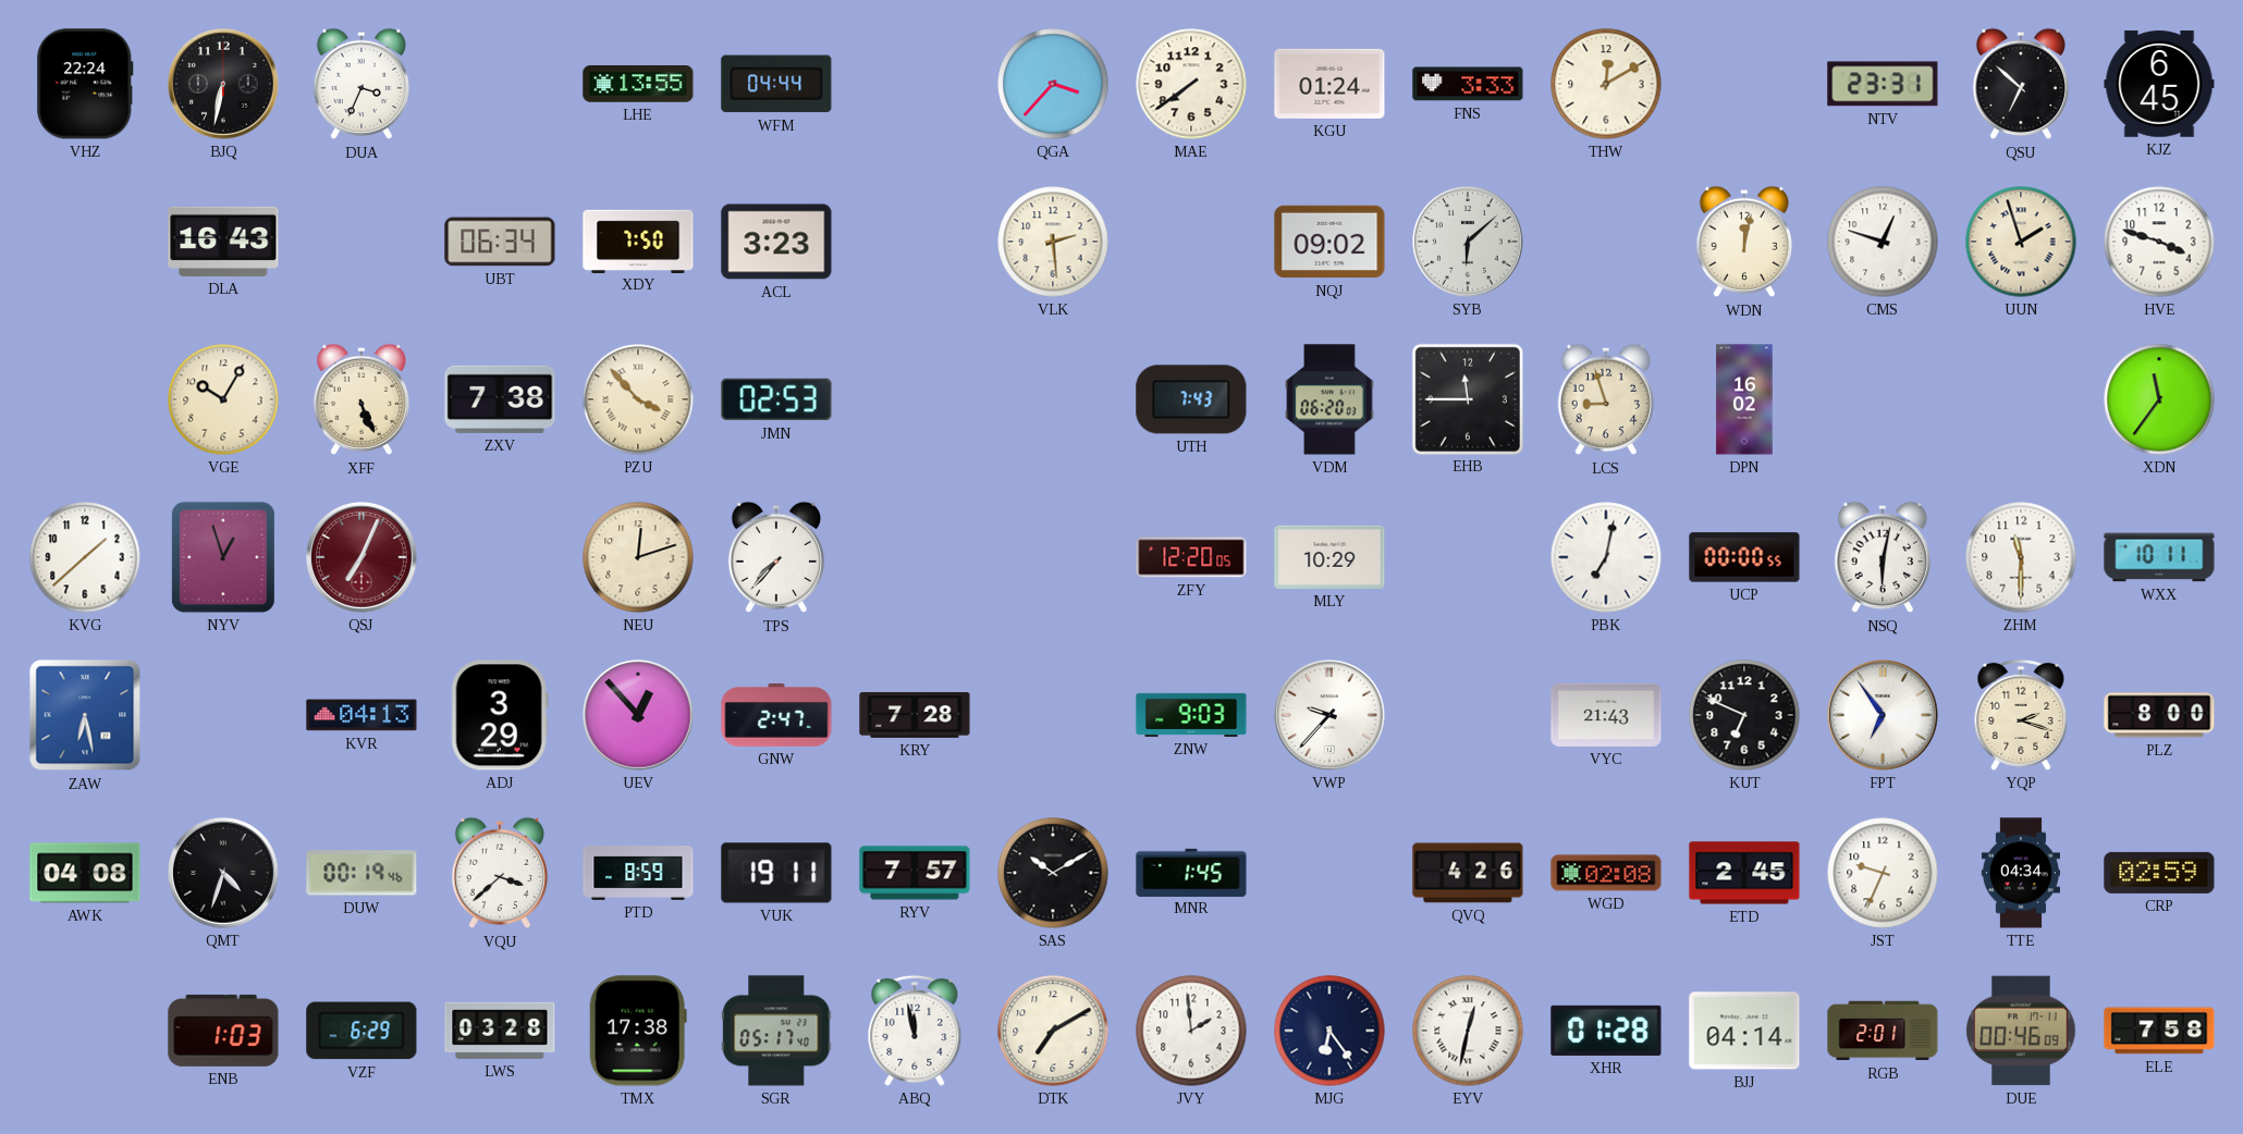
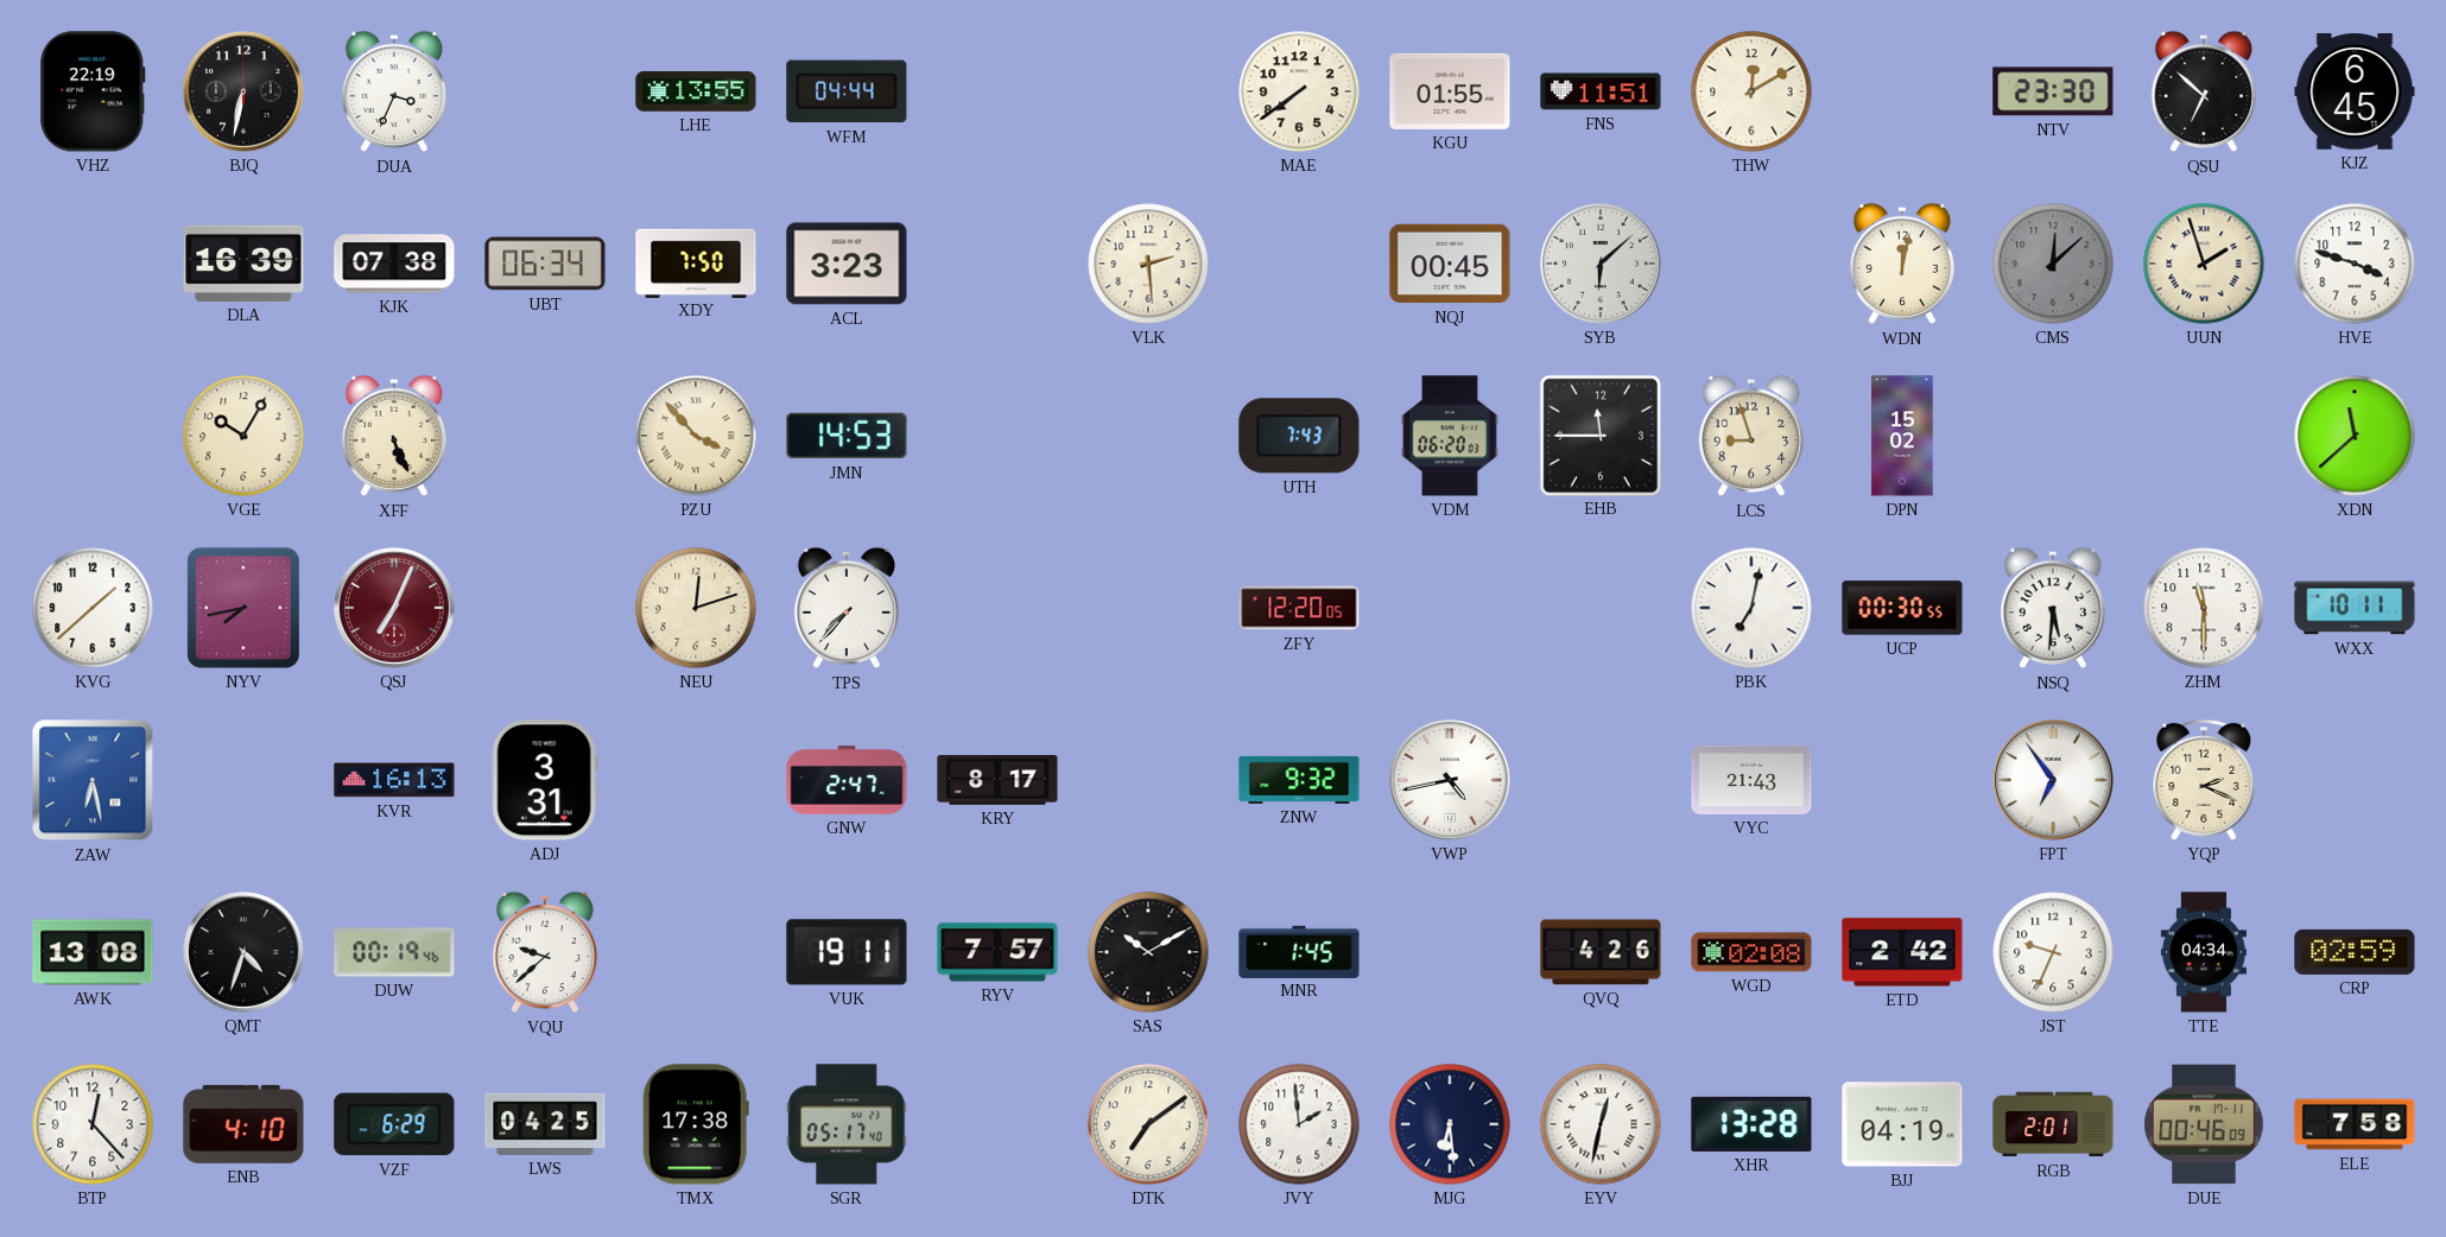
VHZ: 22:24 -> 22:19
QGA: 3:37 -> none
KGU: 01:24 -> 01:55
FNS: 3:33 -> 11:51
NTV: 23:31 -> 23:30
DLA: 16:43 -> 16:39
KJK: none -> 07:38
NQJ: 09:02 -> 00:45
CMS: 12:48 -> 12:08
CMS dial: white -> grey
ZXV: 7:38 -> none
JMN: 02:53 -> 14:53
DPN: 16:02 -> 15:02
XDN: 11:36 -> 11:38
NYV: 12:57 -> 7:43
MLY: 10:29 -> none
UCP: 00:00 -> 00:30
NSQ: 6:02 -> 5:31
KVR: 04:13 -> 16:13
ADJ: 3:29 -> 3:31
UEV: 12:53 -> none
KRY: 7:28 -> 8:17
ZNW: 9:03 -> 9:32
VWP: 9:37 -> 4:43
KUT: 6:49 -> none
YQP: 2:18 -> 2:19
PLZ: 8:00 -> none
AWK: 04:08 -> 13:08
VQU: 3:38 -> 9:38
PTD: 8:59 -> none
ETD: 2:45 -> 2:42
BTP: none -> 12:23
ENB: 1:03 -> 4:10
LWS: 03:28 -> 04:25
ABQ: 11:58 -> none
DTK: 7:10 -> 7:09
MJG: 6:24 -> 6:29
XHR: 01:28 -> 13:28
BJJ: 04:14 -> 04:19
